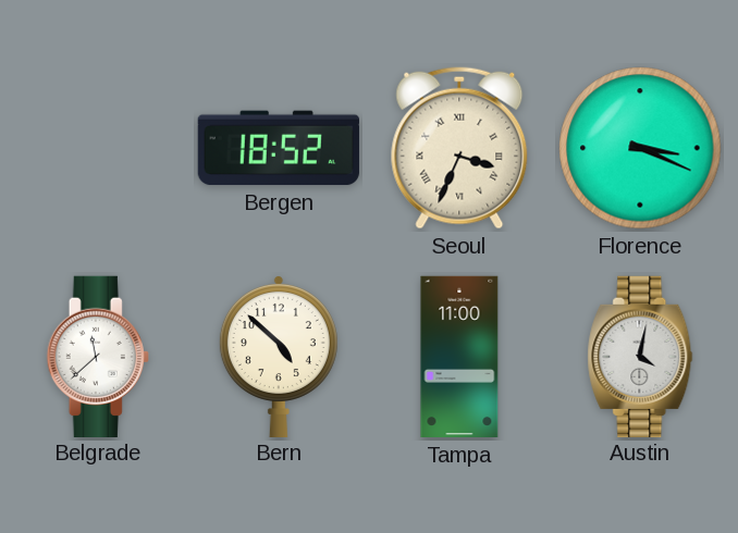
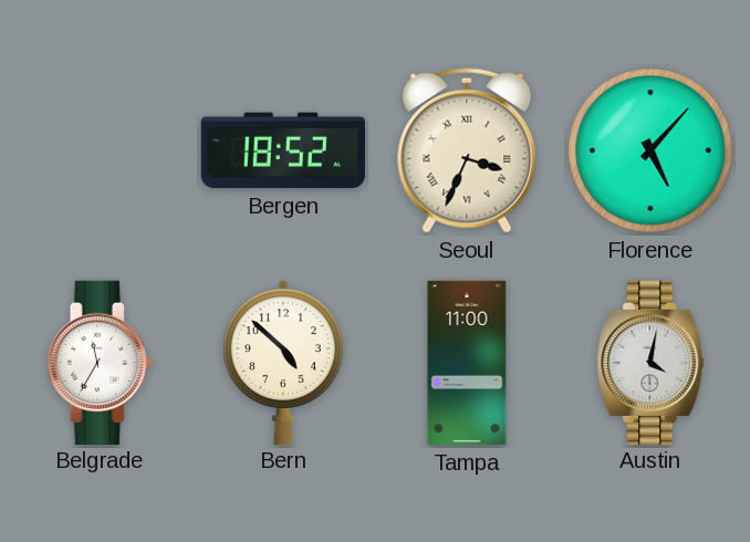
Florence: 3:19 -> 5:07
Belgrade: 11:38 -> 11:35
